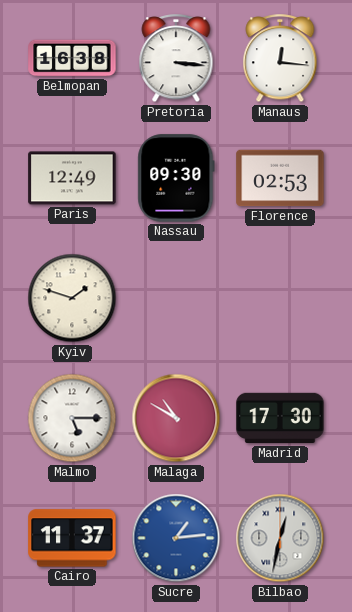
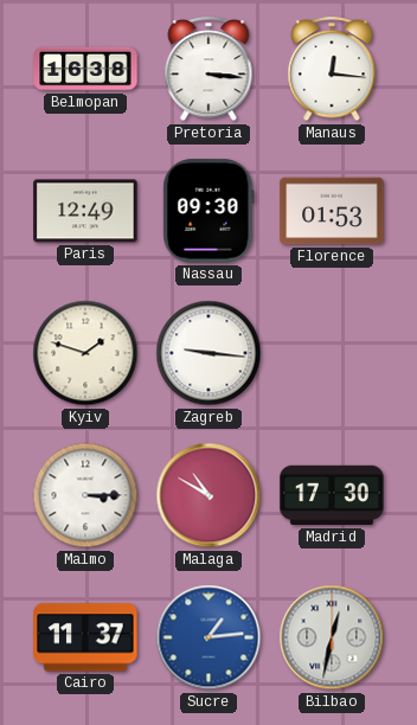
Florence: 02:53 -> 01:53
Zagreb: none -> 9:16
Malmo: 5:15 -> 3:15
